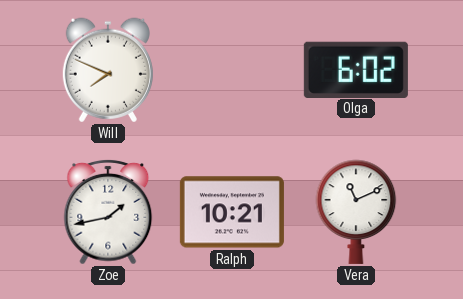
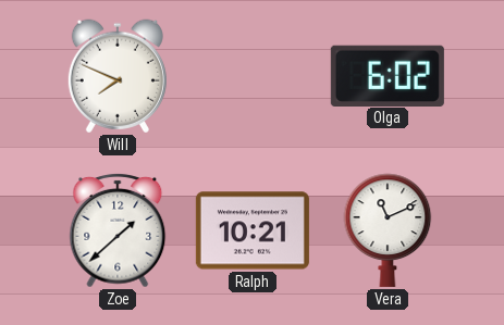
Zoe: 1:43 -> 1:38
